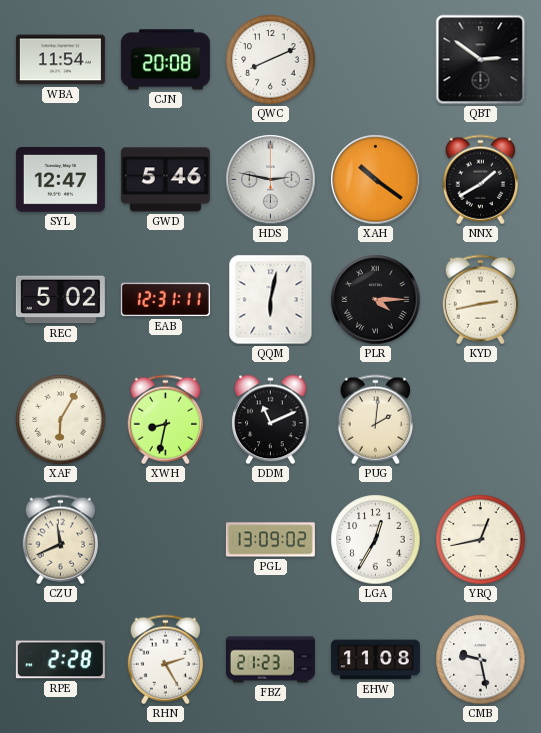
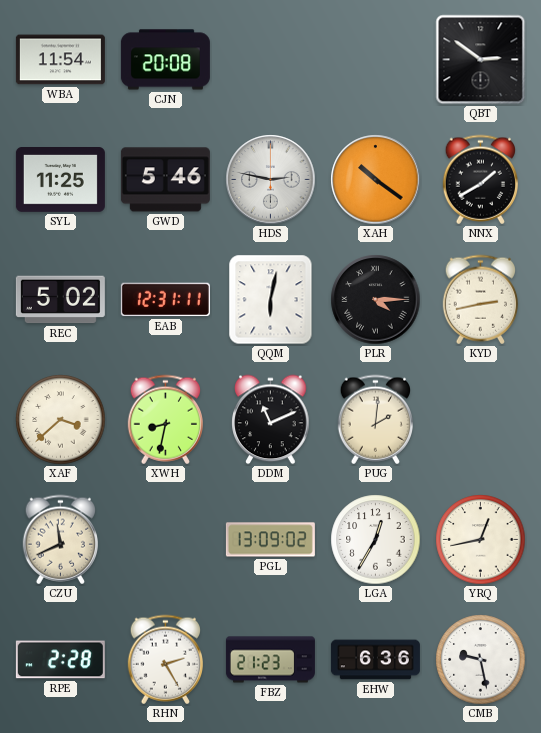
QWC: 8:11 -> none
SYL: 12:47 -> 11:25
XAF: 6:05 -> 3:38
EHW: 11:08 -> 6:36
